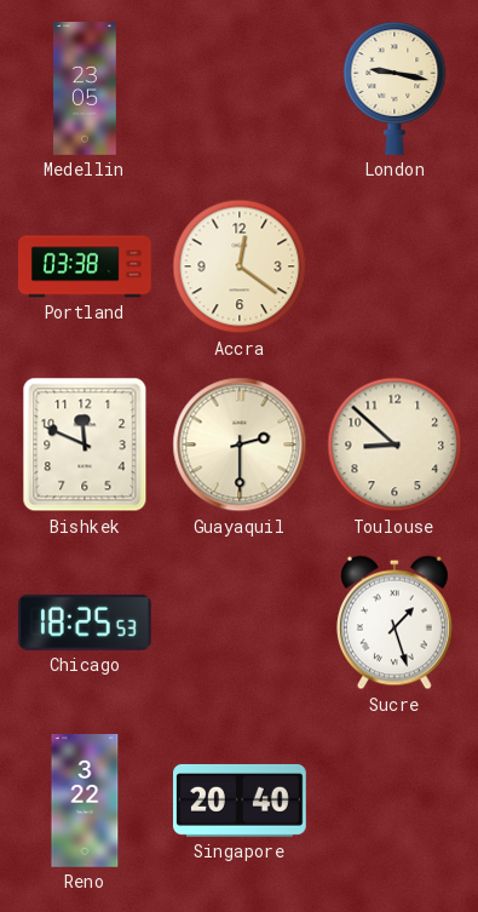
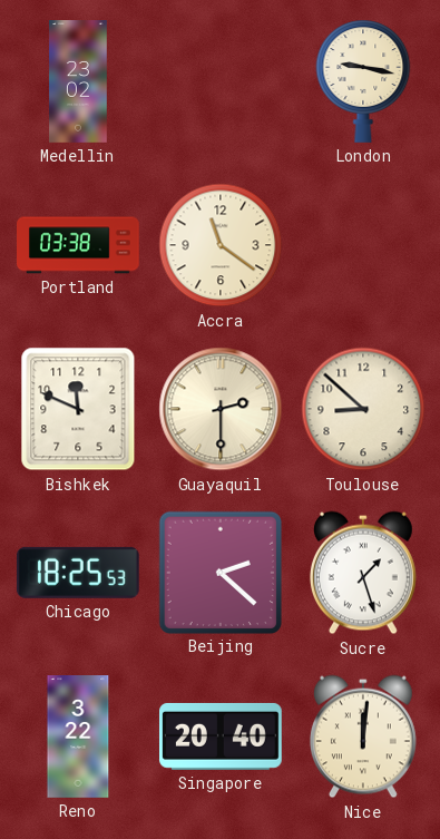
Medellin: 23:05 -> 23:02
Accra: 12:21 -> 11:21
Beijing: none -> 2:22
Nice: none -> 12:01
